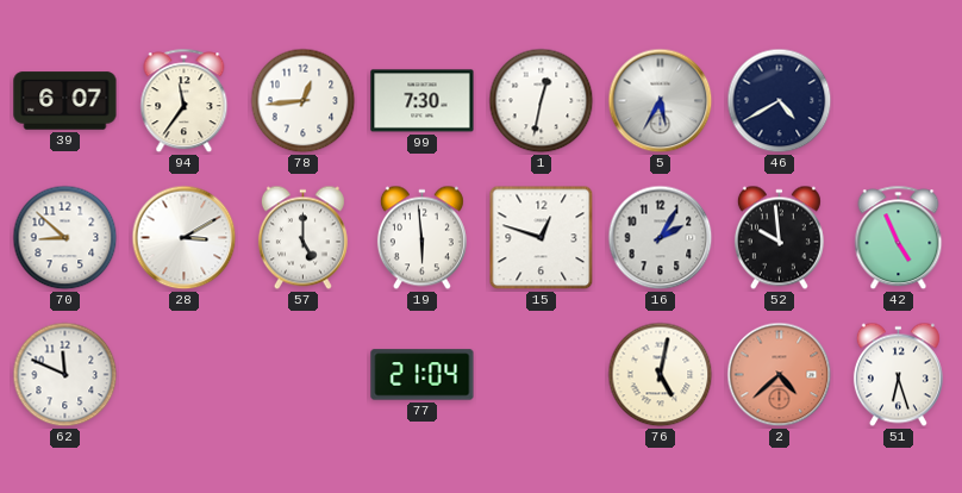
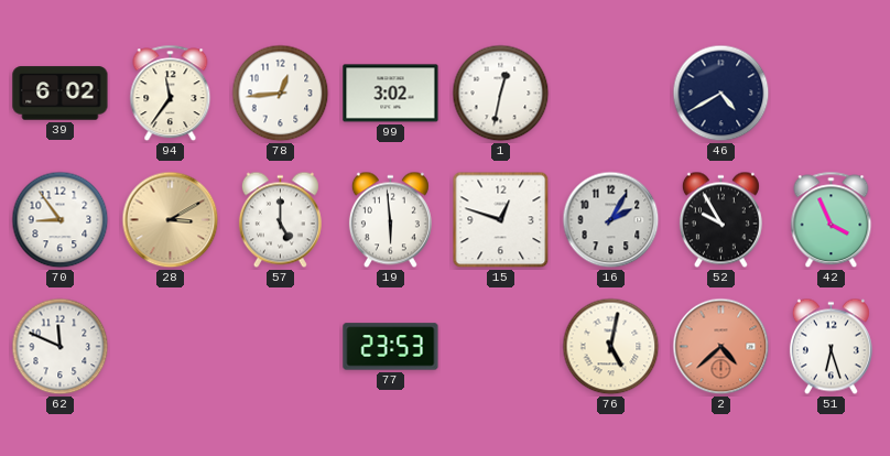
39: 6:07 -> 6:02
99: 7:30 -> 3:02
5: 5:35 -> none
70: 8:52 -> 8:54
28 dial: white -> champagne
52: 9:59 -> 9:55
42: 4:56 -> 3:56
77: 21:04 -> 23:53
